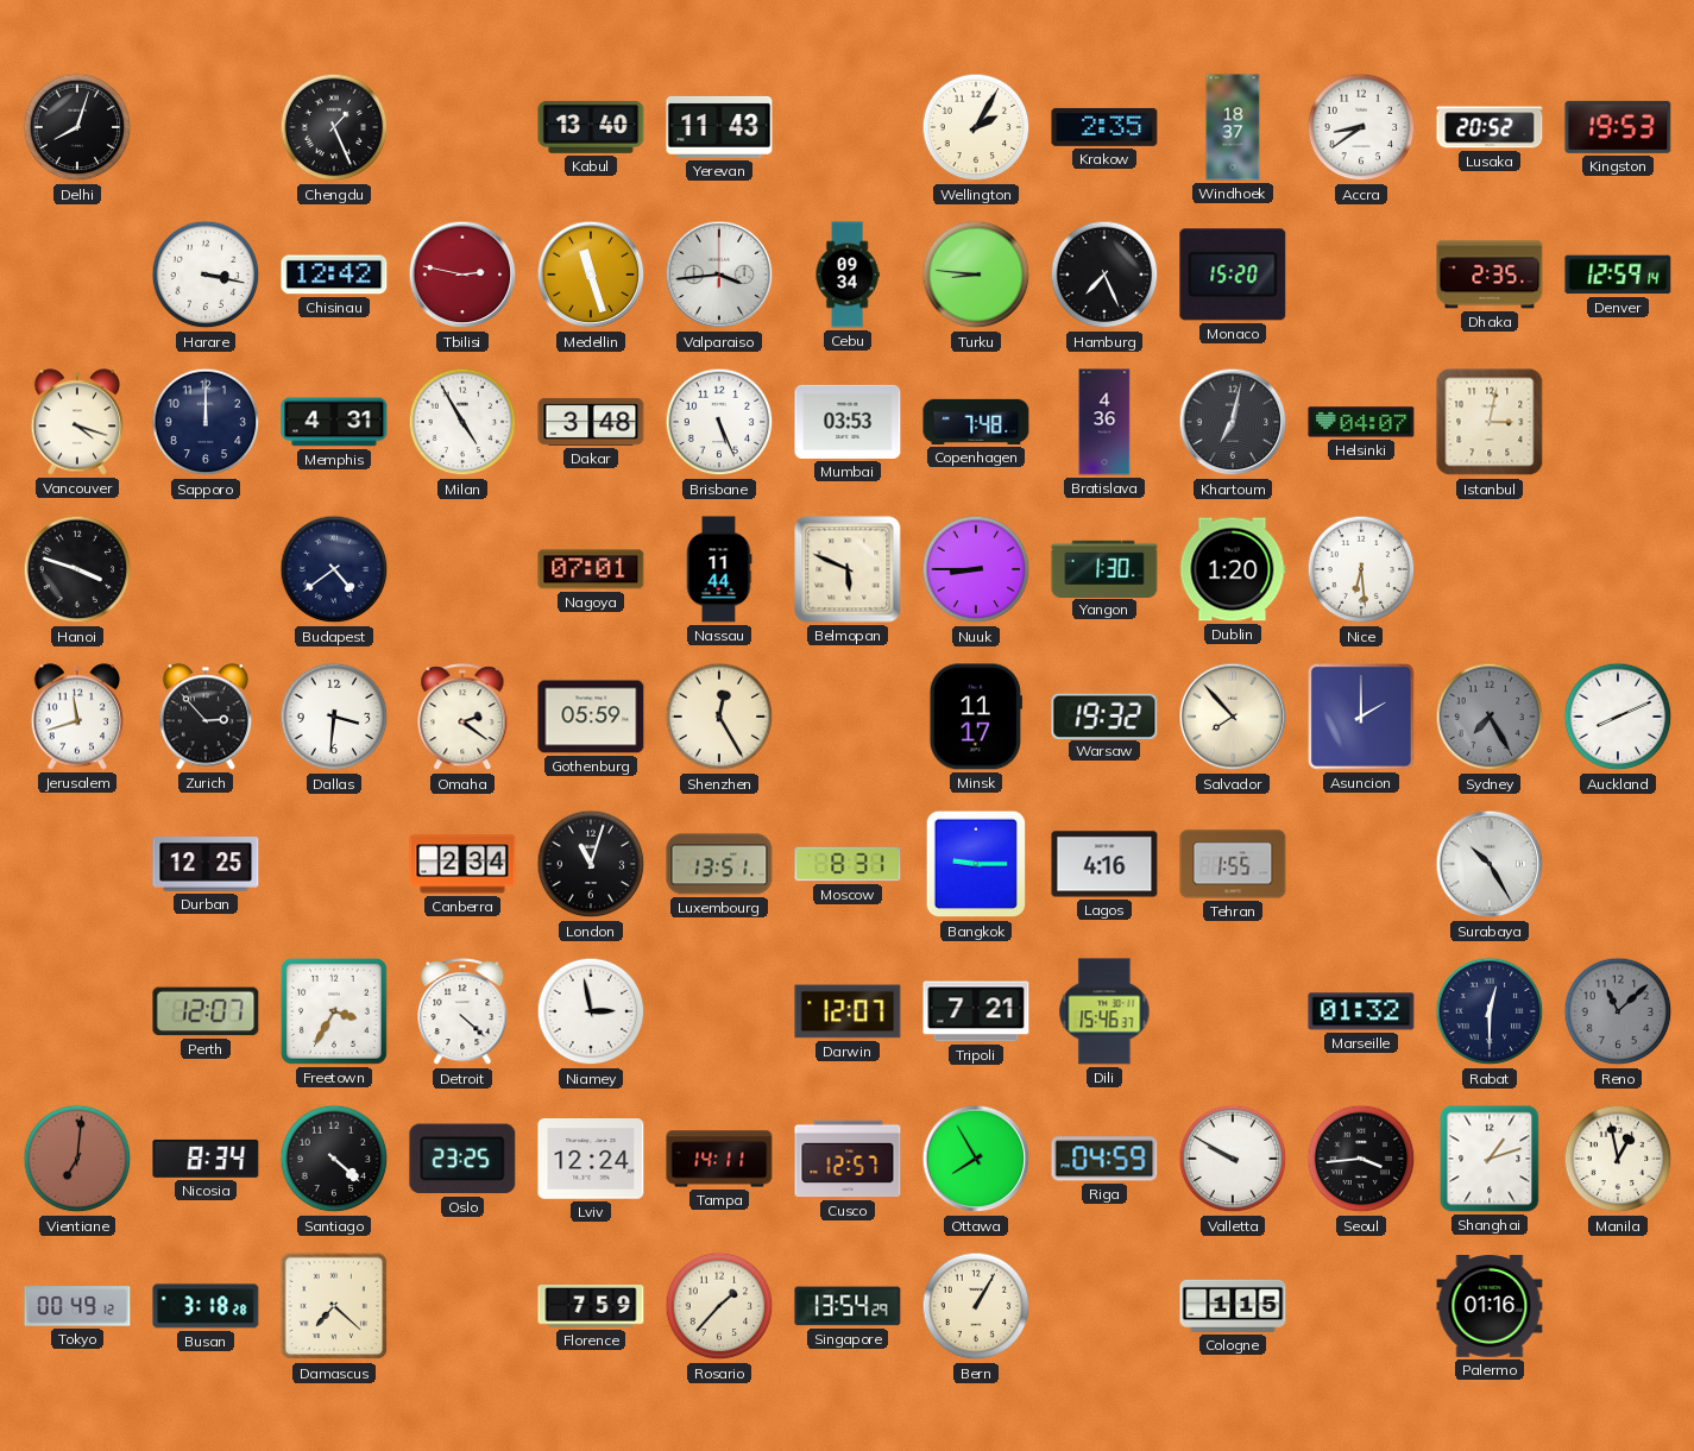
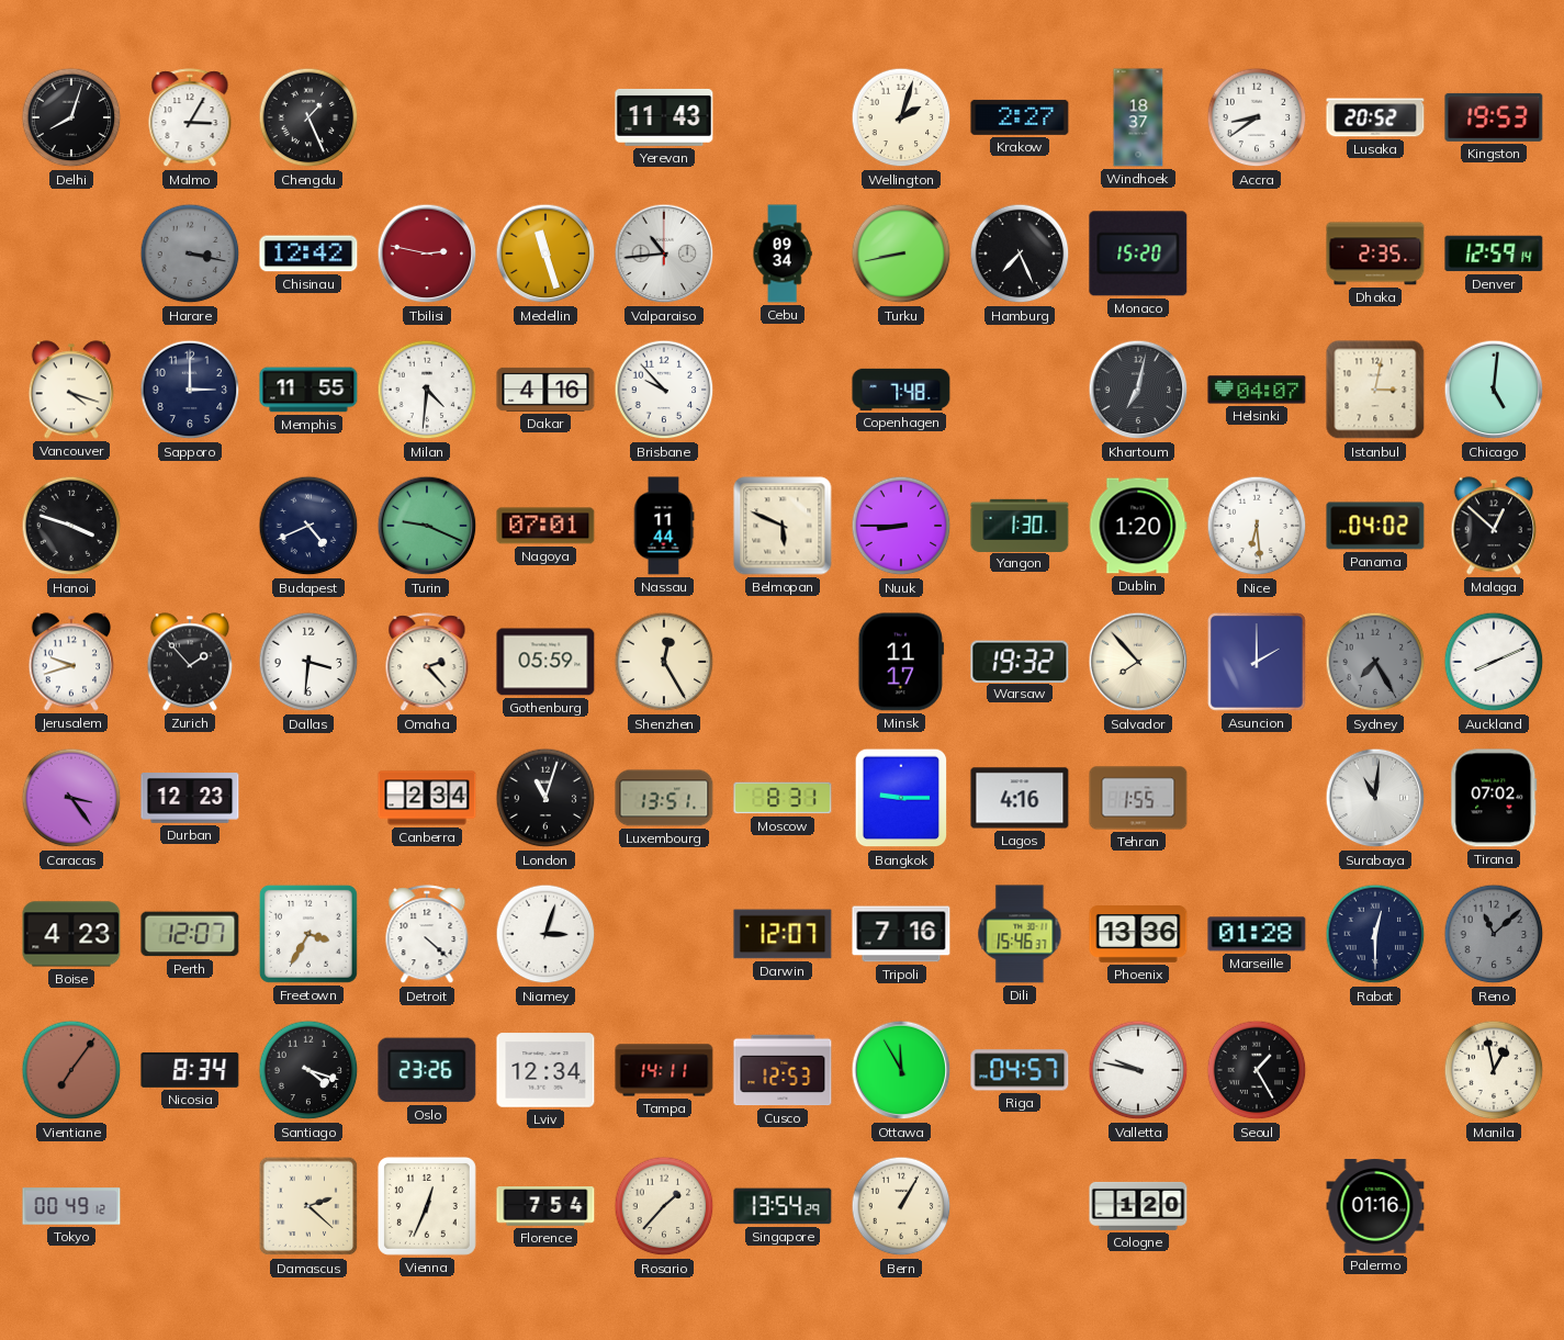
Malmo: none -> 3:05
Kabul: 13:40 -> none
Wellington: 2:05 -> 2:03
Krakow: 2:35 -> 2:27
Harare dial: white -> grey
Valparaiso: 3:44 -> 10:44
Turku: 8:46 -> 8:43
Sapporo: 12:00 -> 3:00
Memphis: 4:31 -> 11:55
Milan: 4:55 -> 4:31
Dakar: 3:48 -> 4:16
Brisbane: 5:26 -> 9:53
Mumbai: 03:53 -> none
Bratislava: 4:36 -> none
Chicago: none -> 5:01
Budapest: 4:39 -> 4:41
Turin: none -> 9:19
Panama: none -> 04:02
Malaga: none -> 12:52
Jerusalem: 11:42 -> 9:42
Zurich: 2:53 -> 1:53
Omaha: 2:21 -> 2:23
Caracas: none -> 3:24
Durban: 12:25 -> 12:23
Surabaya: 10:25 -> 11:01
Tirana: none -> 07:02
Boise: none -> 4:23
Niamey: 2:58 -> 3:03
Tripoli: 7:21 -> 7:16
Phoenix: none -> 13:36
Marseille: 01:32 -> 01:28
Vientiane: 7:01 -> 7:06
Santiago: 4:22 -> 4:18
Oslo: 23:25 -> 23:26
Lviv: 12:24 -> 12:34
Cusco: 12:57 -> 12:53
Ottawa: 7:55 -> 11:55
Riga: 04:59 -> 04:57
Valletta: 9:50 -> 9:47
Seoul: 3:44 -> 1:25
Shanghai: 1:12 -> none
Busan: 3:18 -> none
Damascus: 7:22 -> 2:22
Vienna: none -> 12:34
Florence: 7:59 -> 7:54
Cologne: 1:15 -> 1:20
